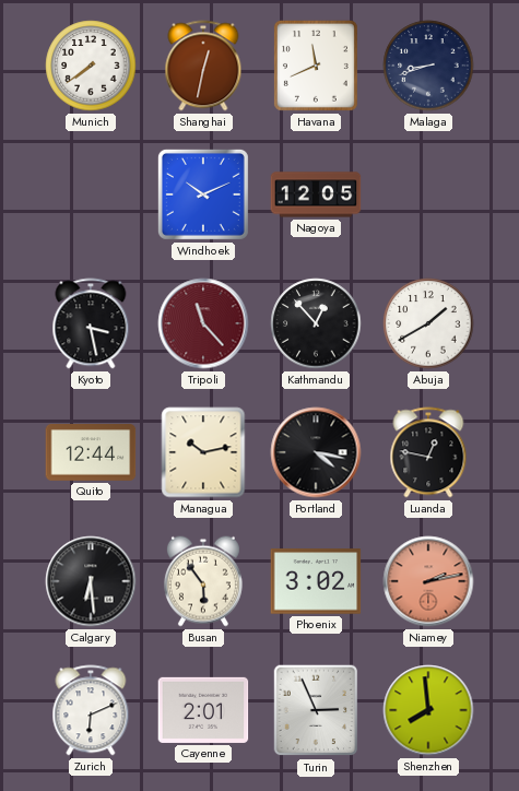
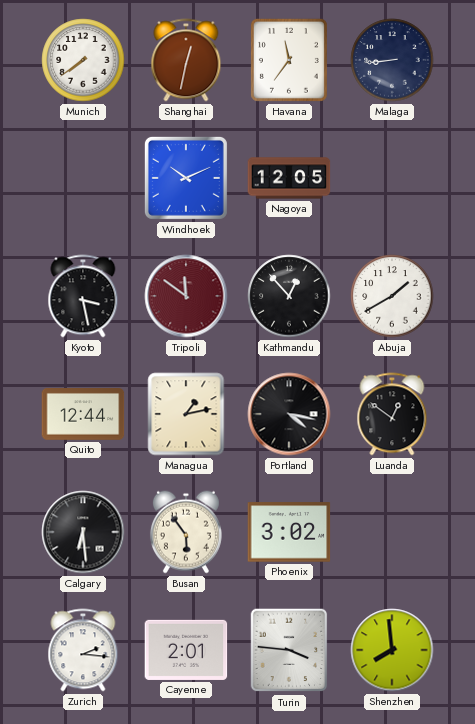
Havana: 11:41 -> 11:36
Malaga: 8:42 -> 8:44
Tripoli: 11:23 -> 11:51
Managua: 10:13 -> 1:13
Luanda: 12:47 -> 12:51
Niamey: 2:13 -> none
Zurich: 6:11 -> 2:16
Turin: 2:56 -> 3:46
